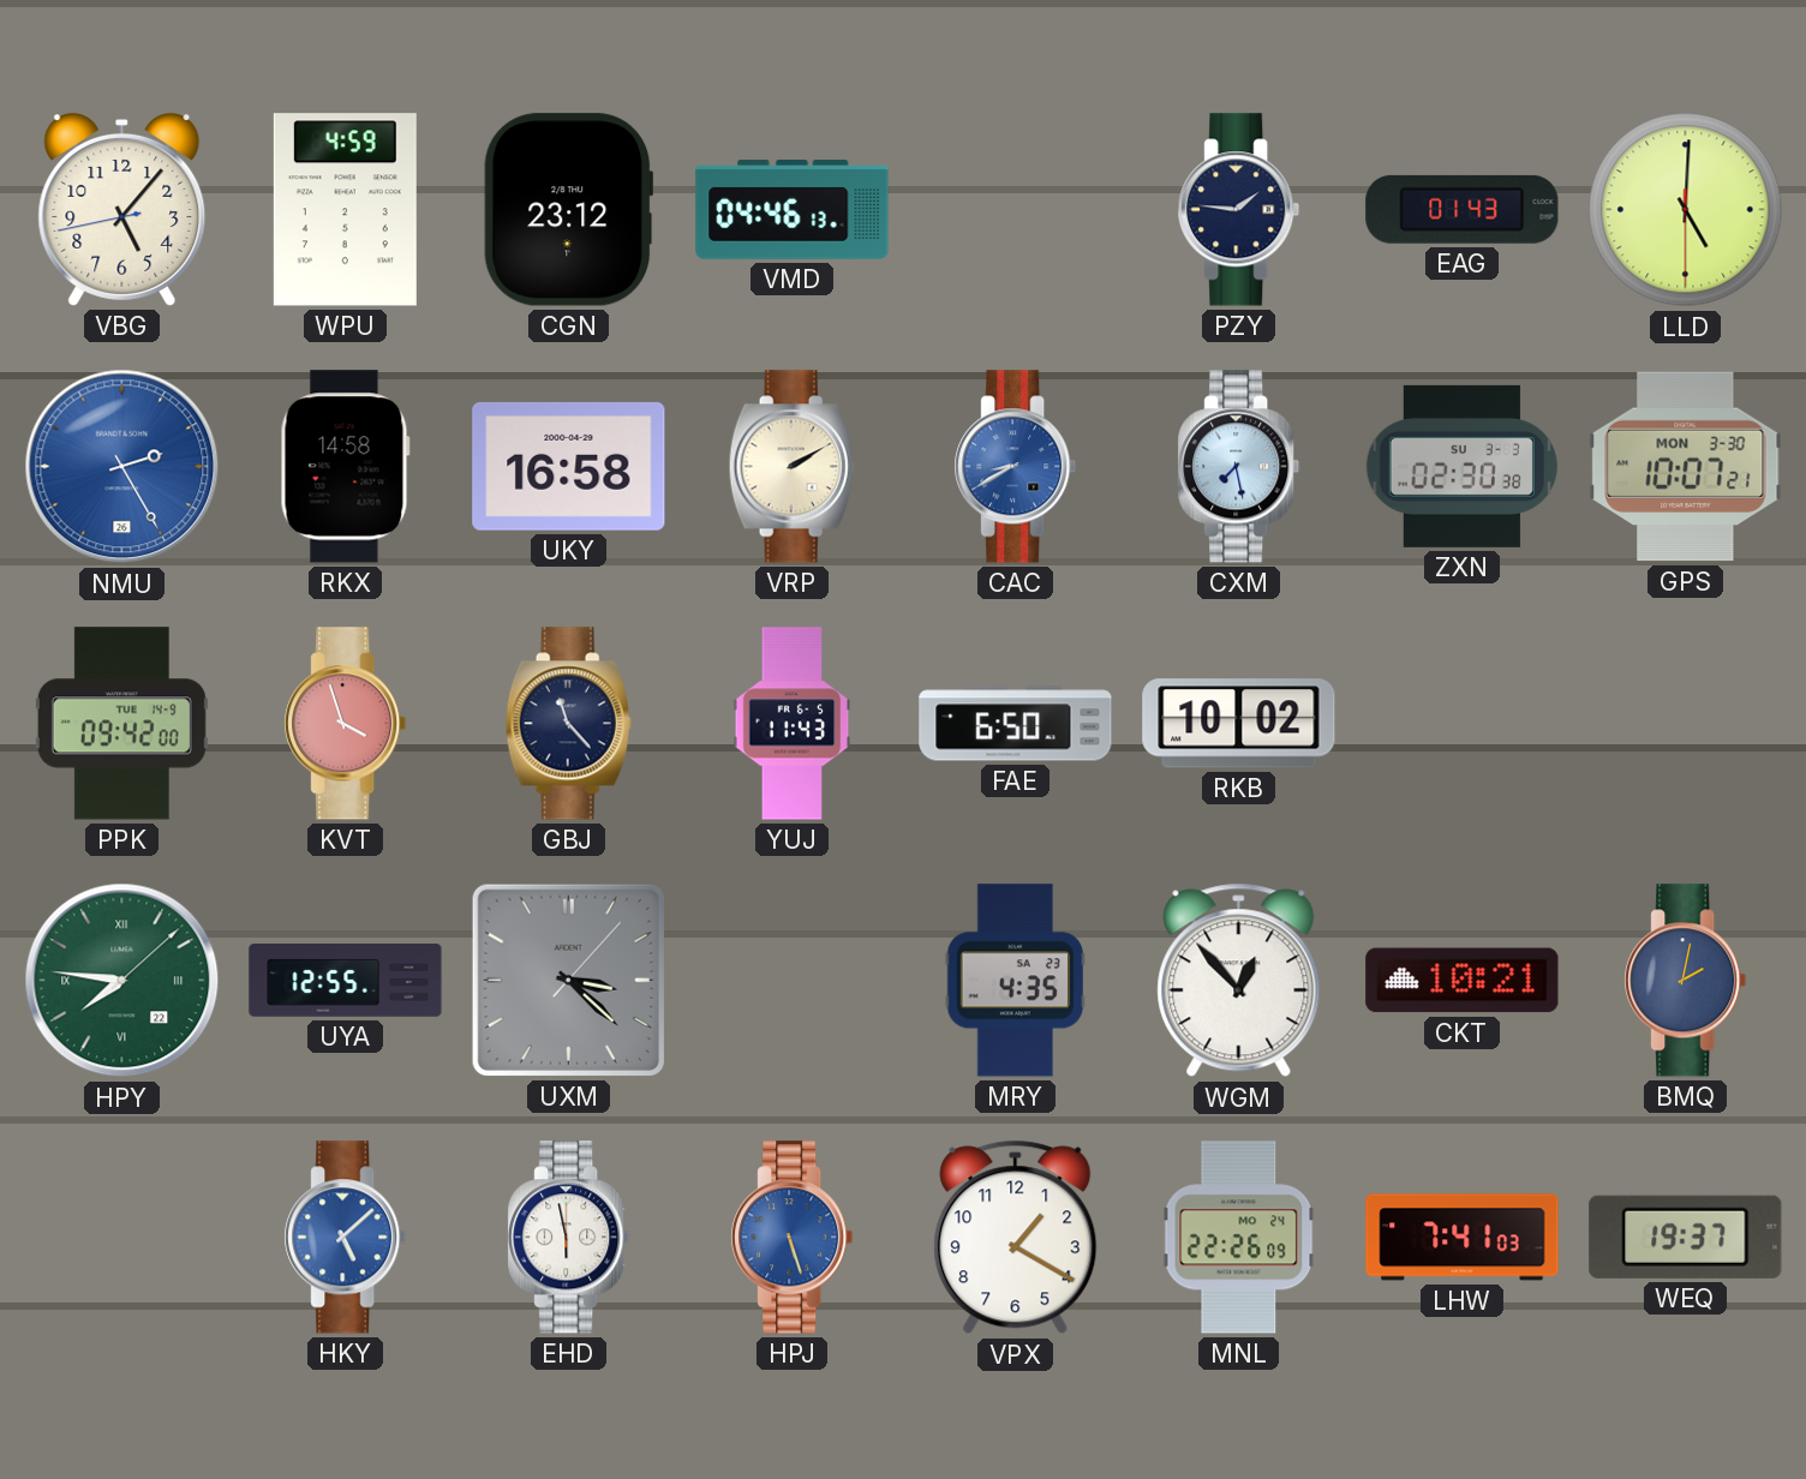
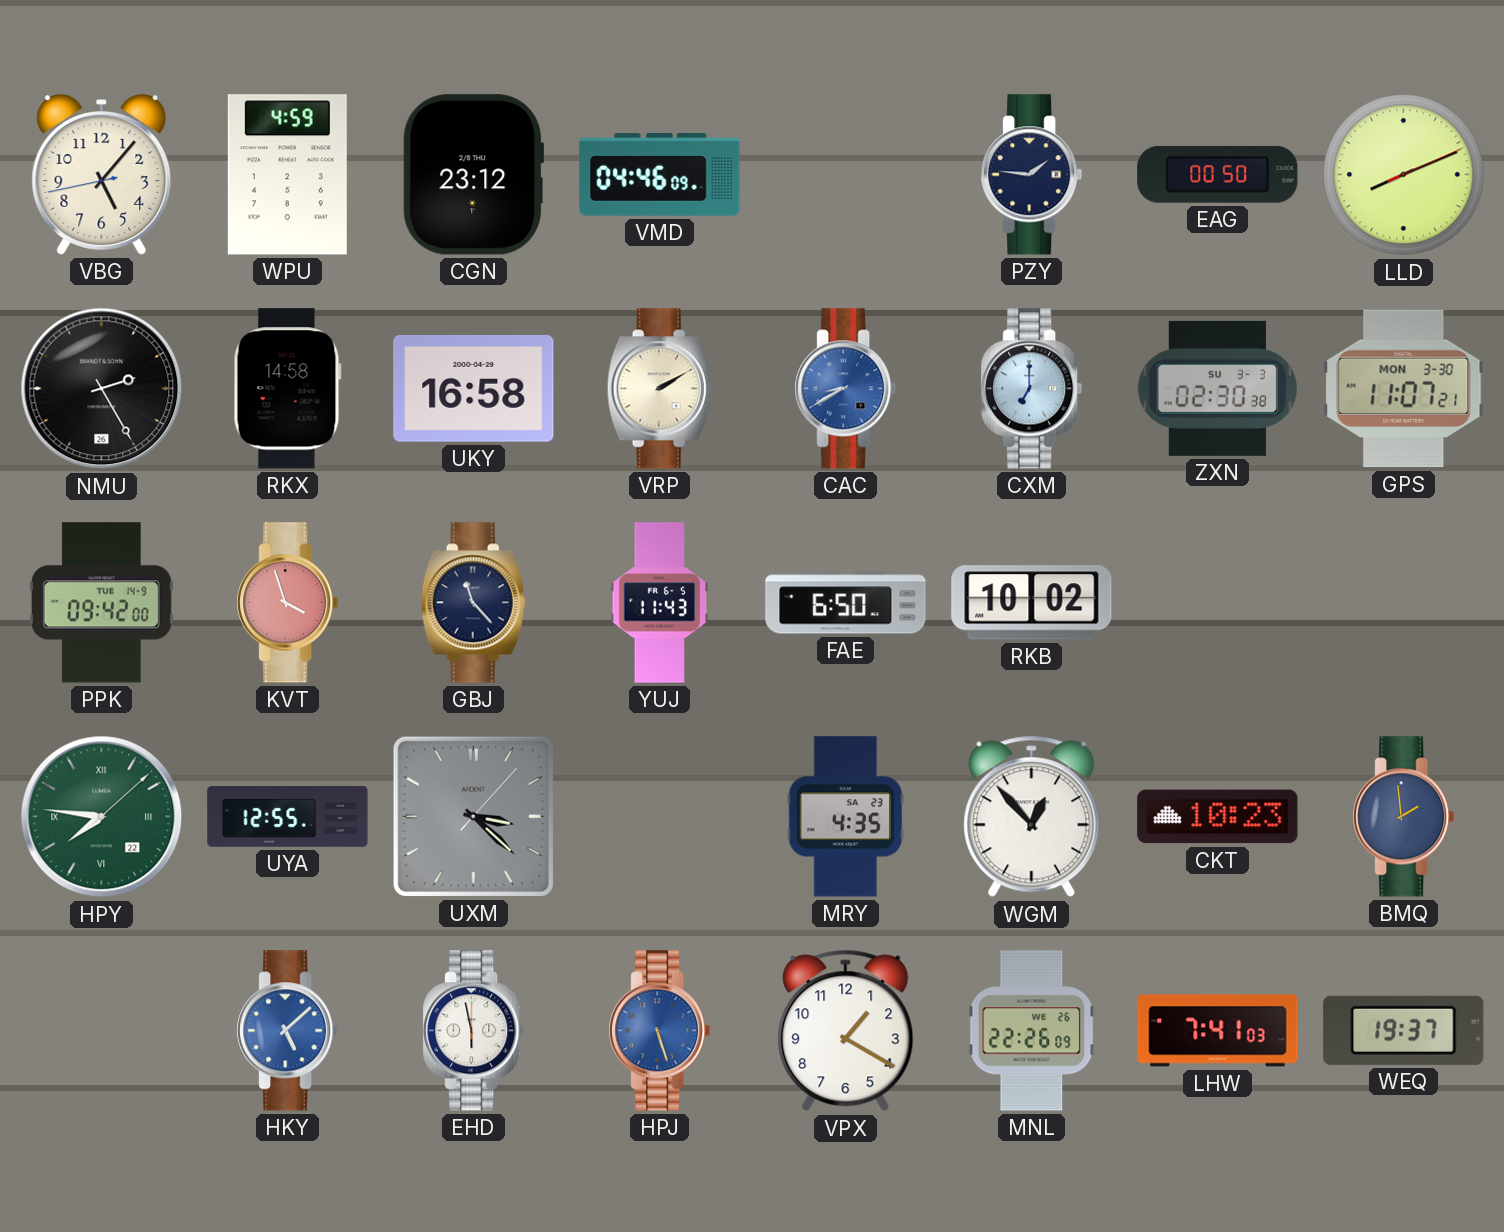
VMD: 04:46:13 -> 04:46:09
EAG: 01:43 -> 00:50
LLD: 5:00 -> 8:11
NMU dial: blue -> black
CXM: 7:28 -> 7:00
GPS: 10:07 -> 11:07
CKT: 10:21 -> 10:23
BMQ: 2:02 -> 1:59
MNL date: MO 24 -> WE 26
